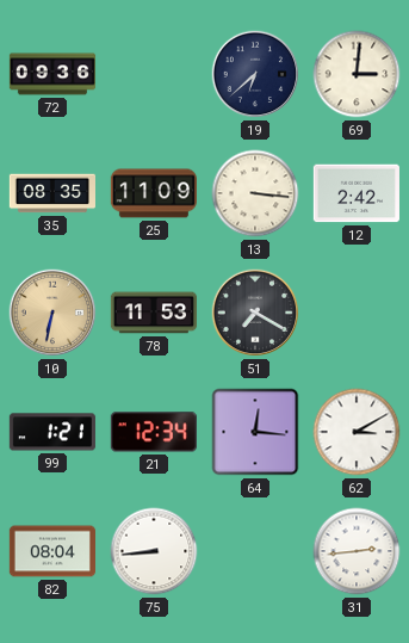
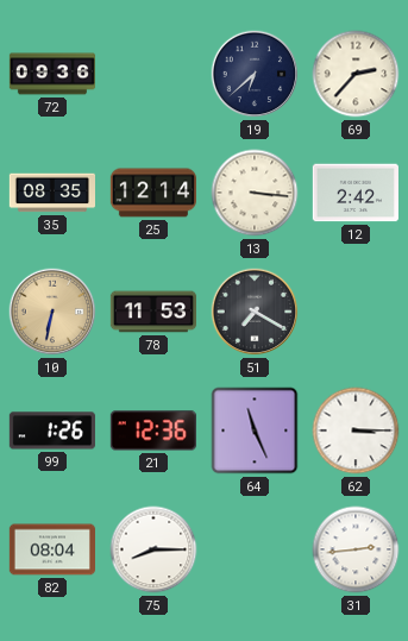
69: 3:01 -> 2:37
25: 11:09 -> 12:14
99: 1:21 -> 1:26
21: 12:34 -> 12:36
64: 12:16 -> 11:26
62: 3:10 -> 3:15
75: 8:44 -> 8:15
